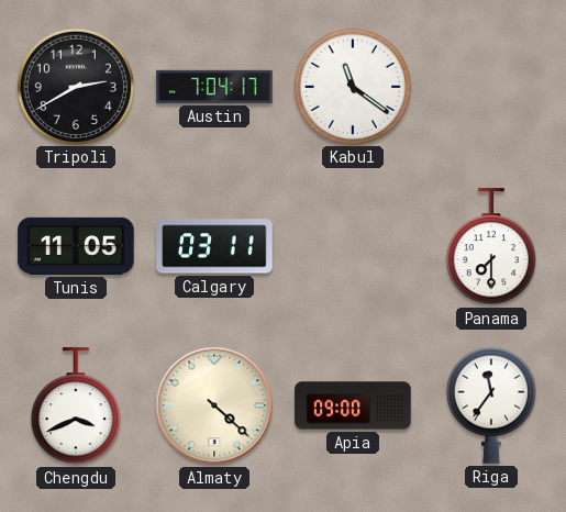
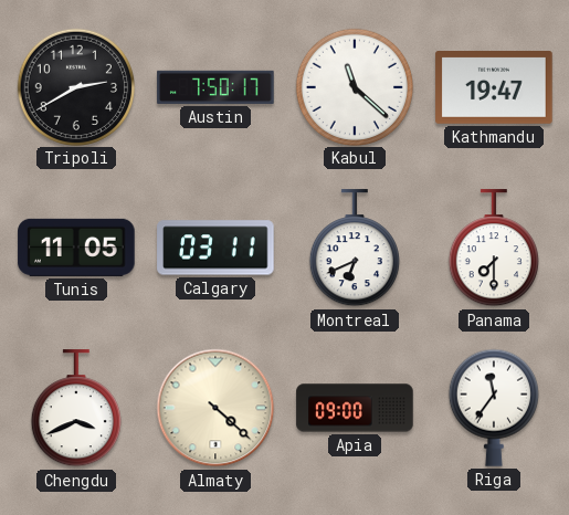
Austin: 7:04 -> 7:50
Kabul: 11:21 -> 11:22
Kathmandu: none -> 19:47
Montreal: none -> 6:41
